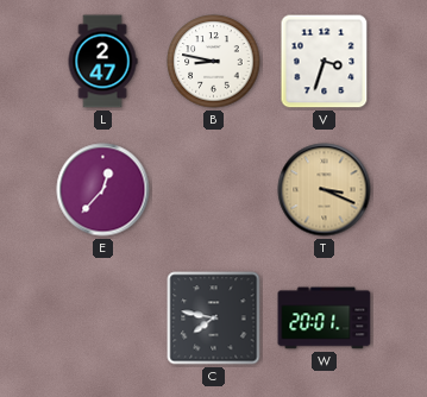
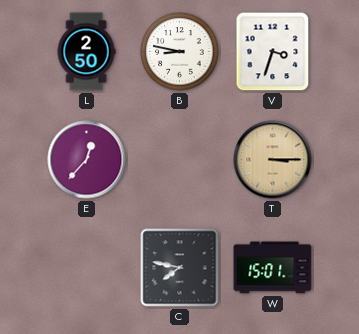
L: 2:47 -> 2:50
T: 3:19 -> 3:15
W: 20:01 -> 15:01
